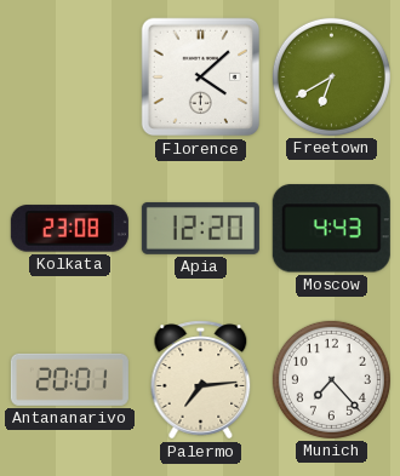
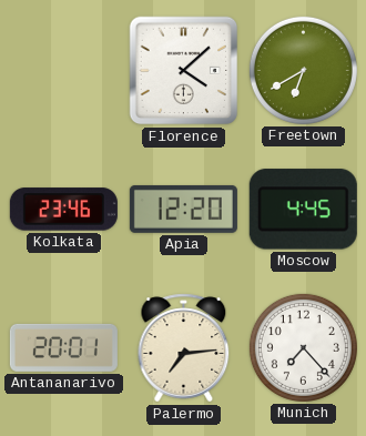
Kolkata: 23:08 -> 23:46
Moscow: 4:43 -> 4:45
